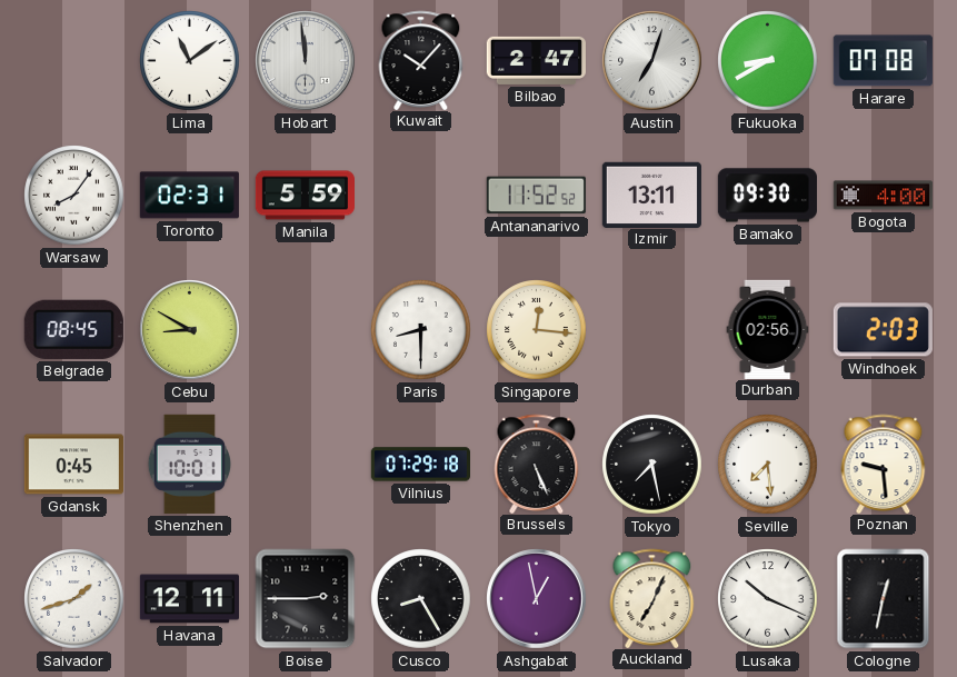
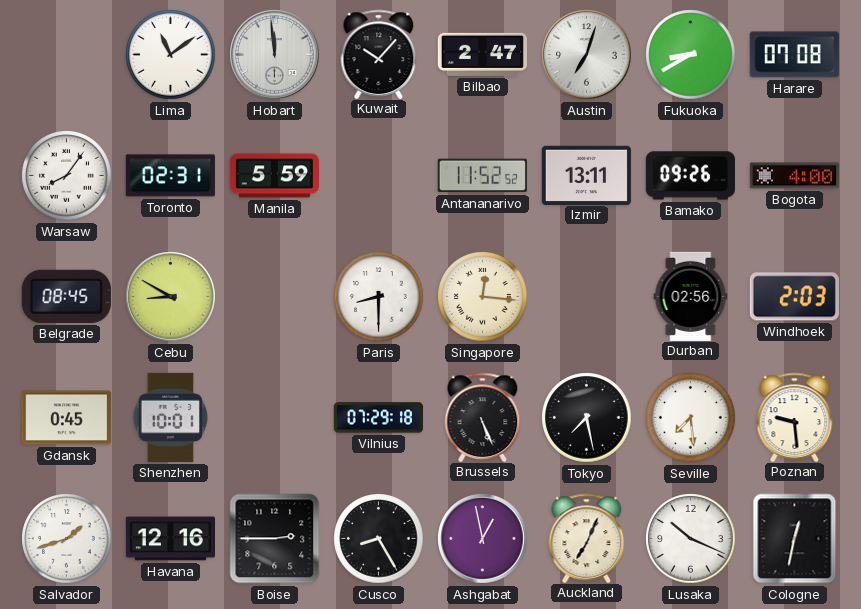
Bamako: 09:30 -> 09:26
Havana: 12:11 -> 12:16
